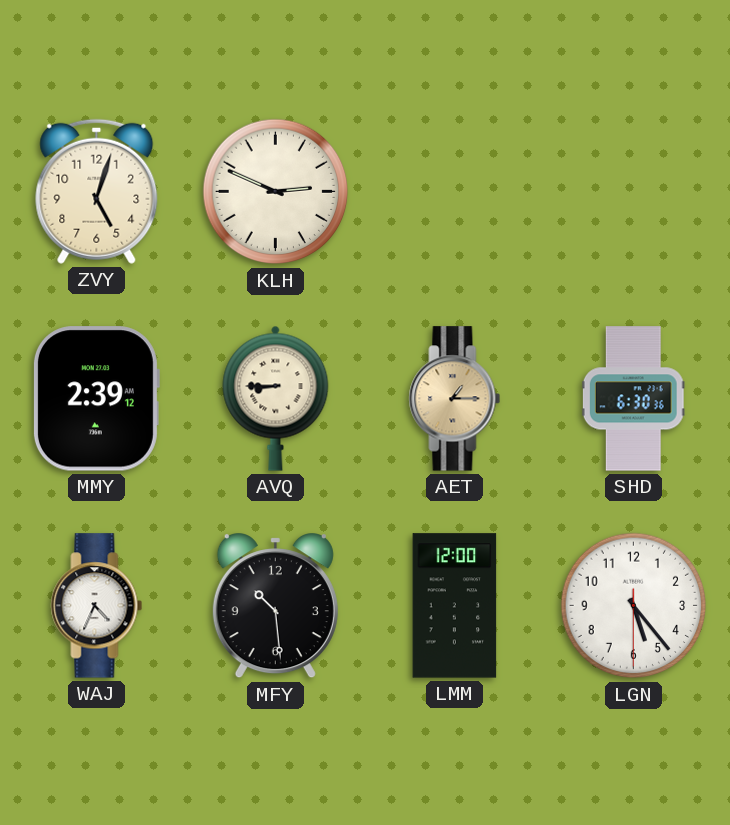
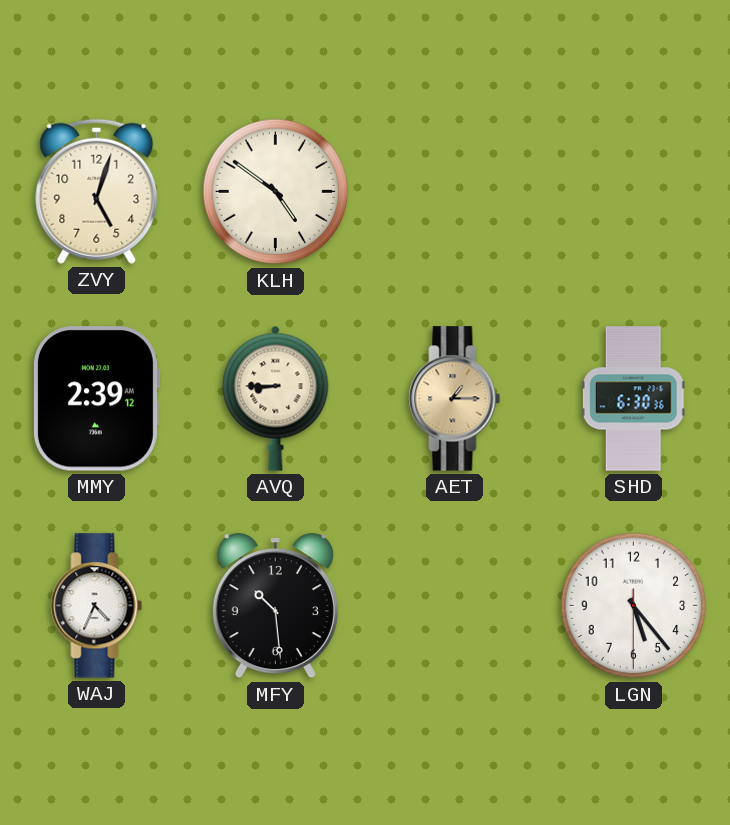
KLH: 2:49 -> 4:51
LMM: 12:00 -> none
